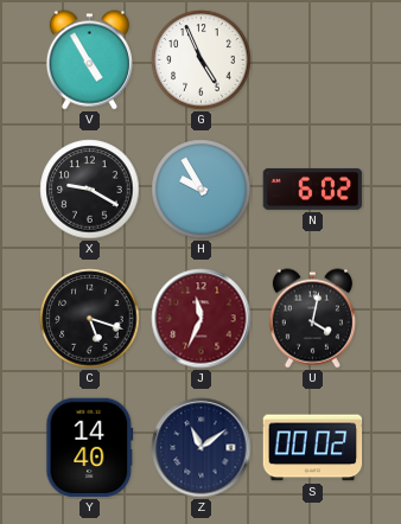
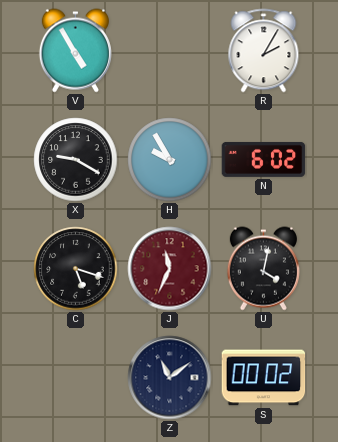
G: 4:56 -> none
R: none -> 2:05
Y: 14:40 -> none
